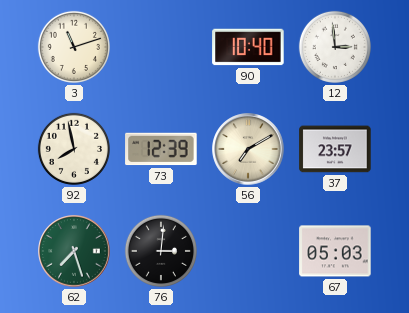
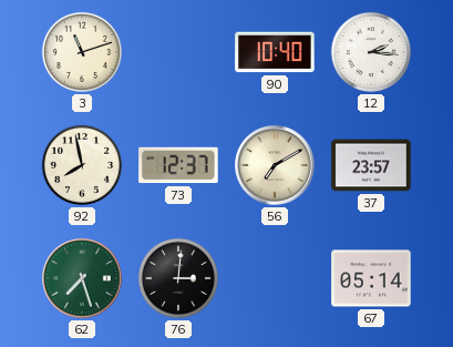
12: 2:59 -> 2:16
73: 12:39 -> 12:37
67: 05:03 -> 05:14
